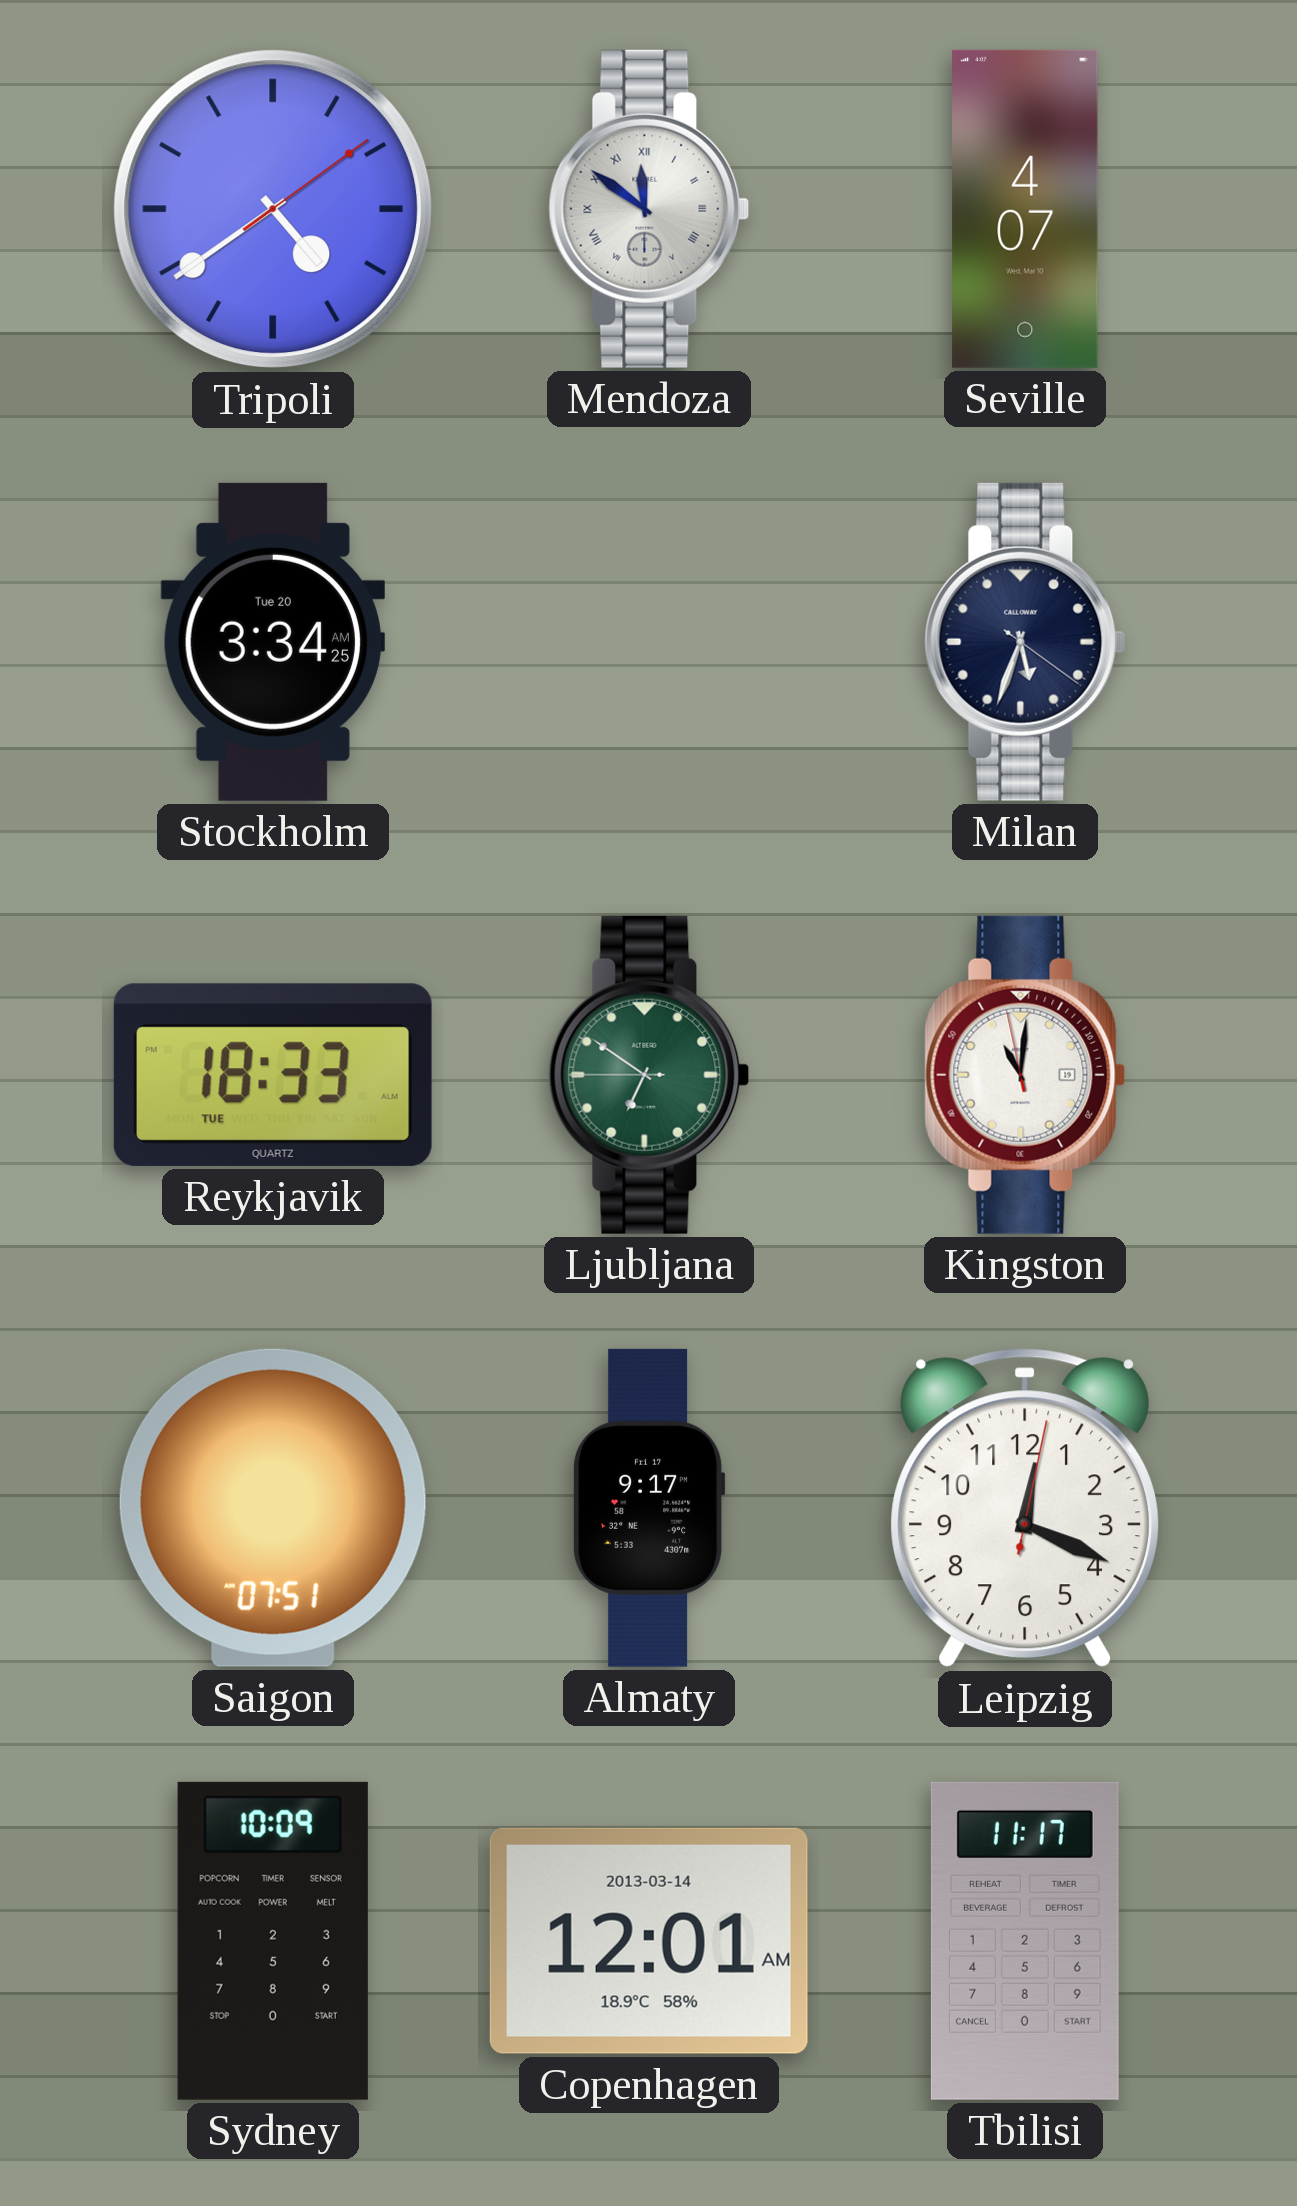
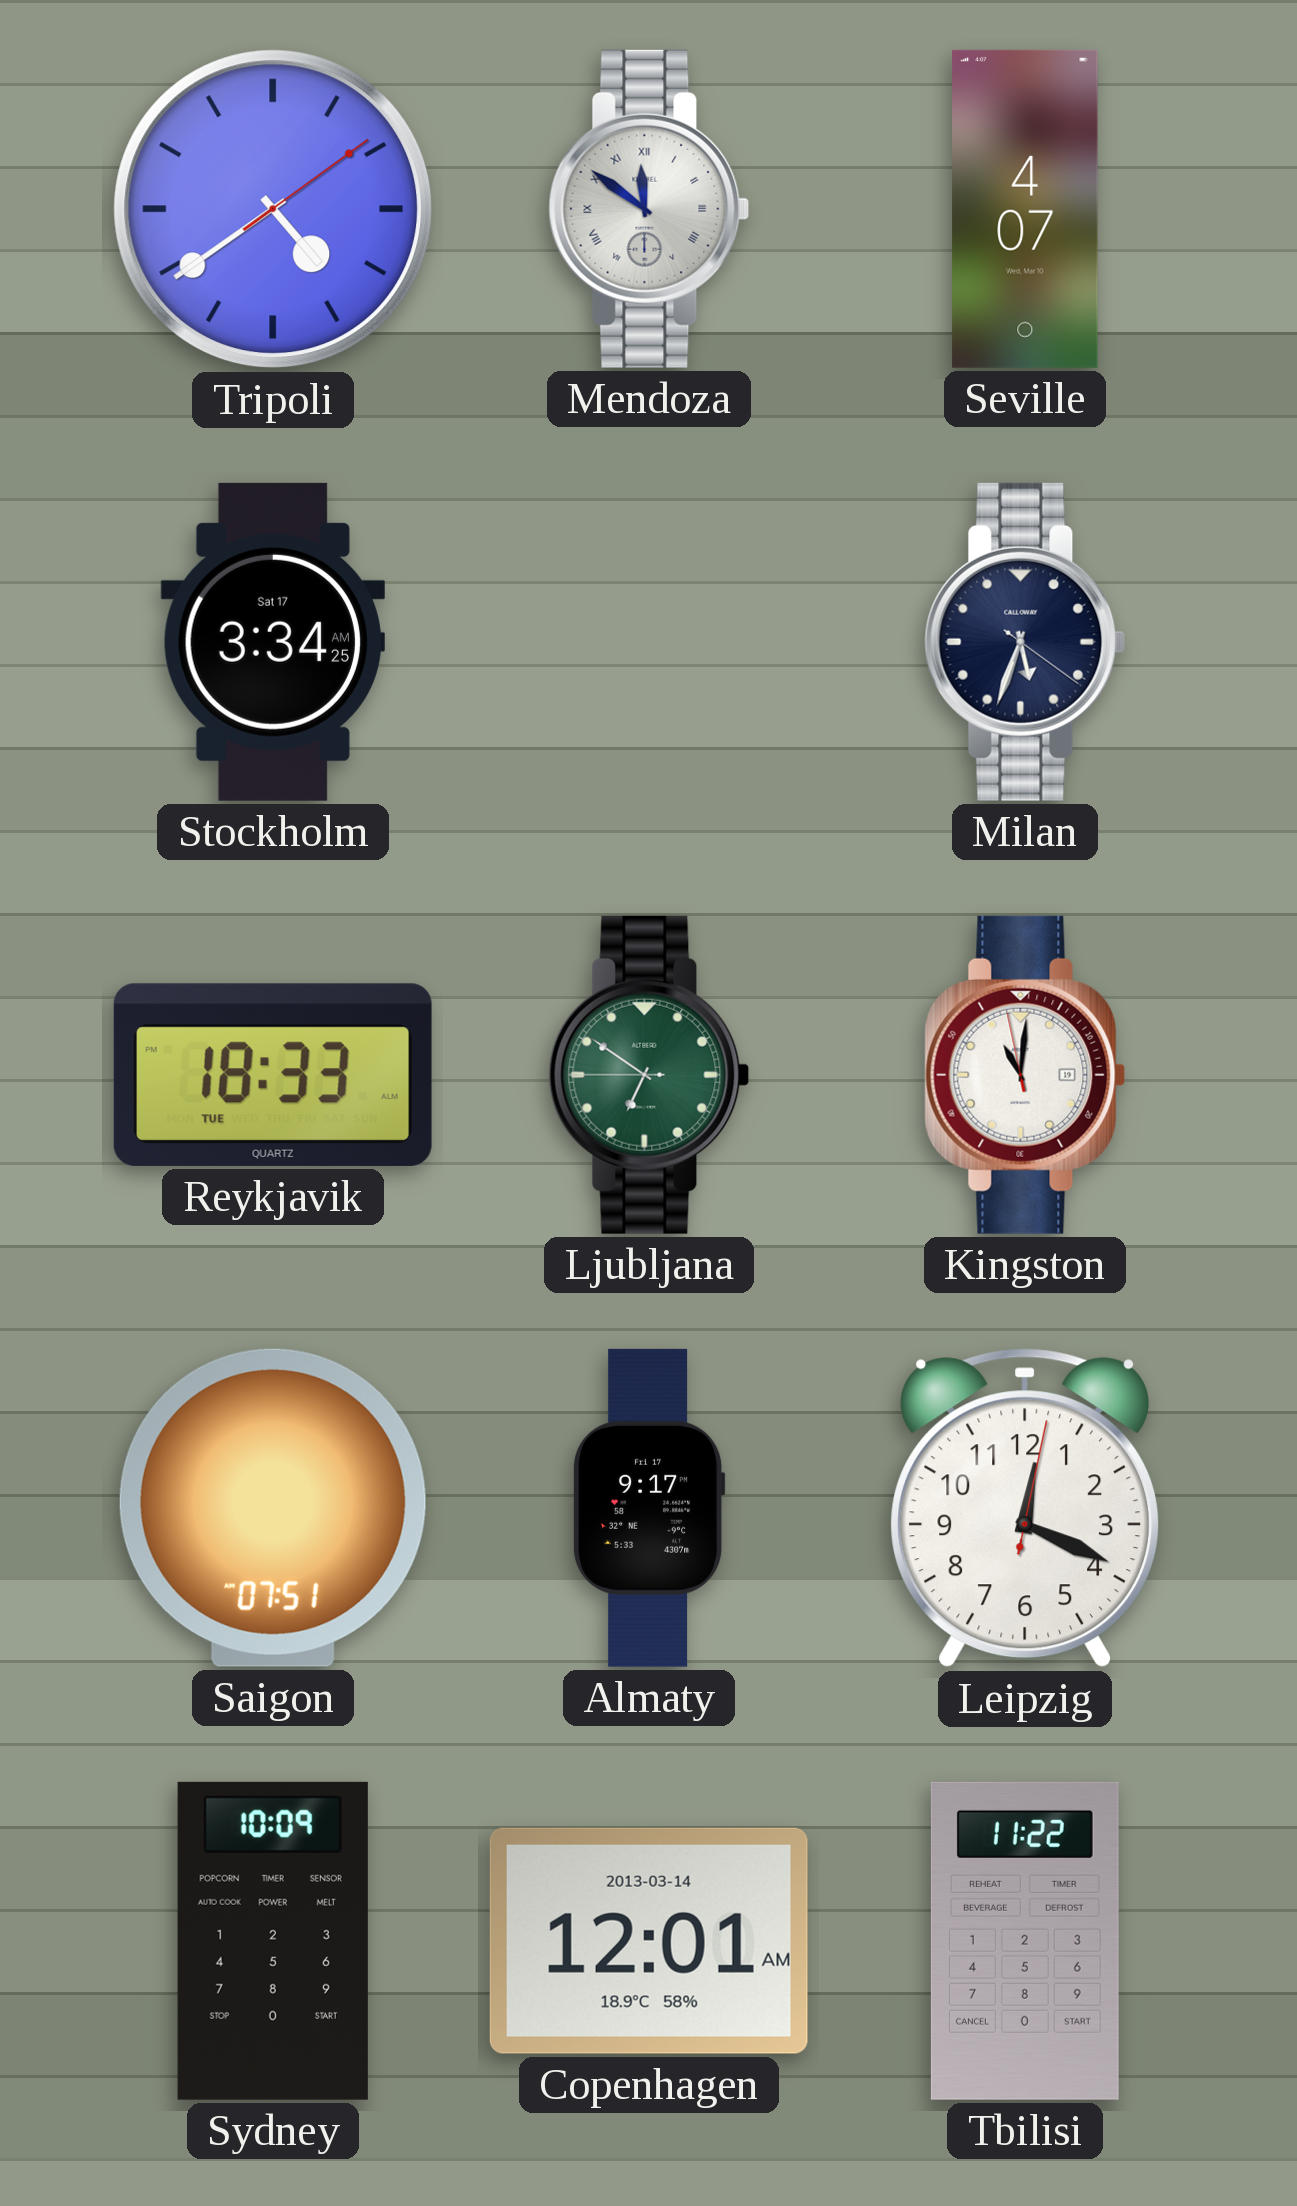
Stockholm date: Tue 20 -> Sat 17
Tbilisi: 11:17 -> 11:22
